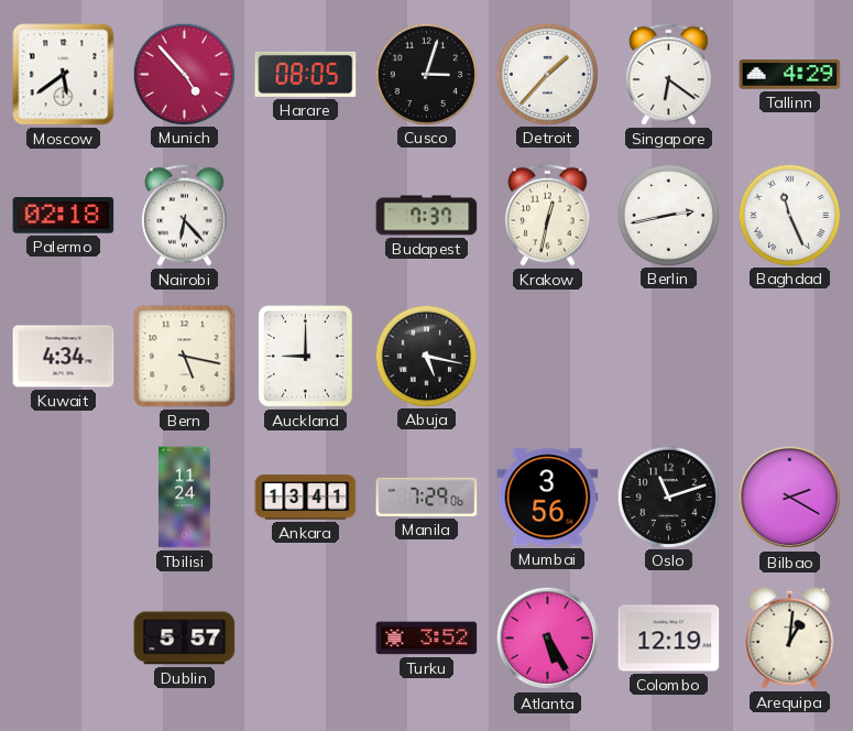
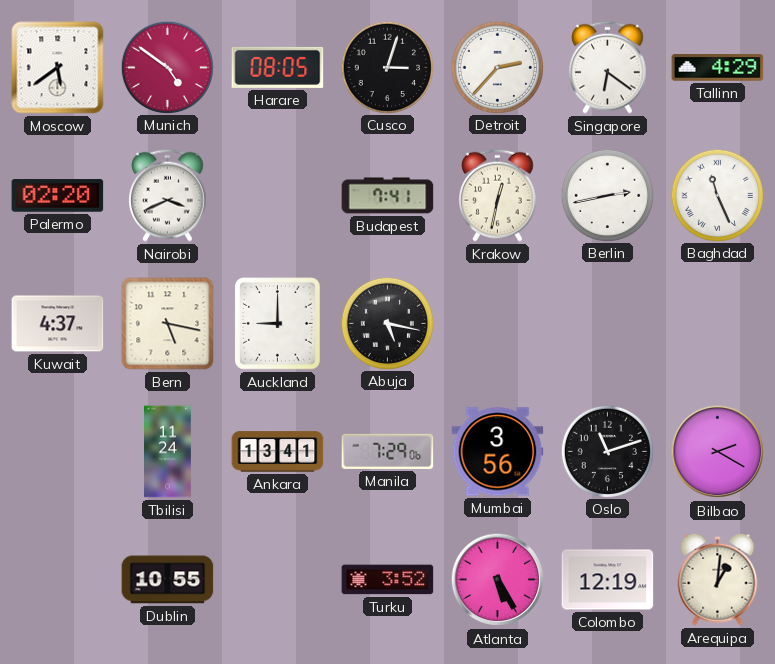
Munich: 4:53 -> 4:51
Detroit: 1:37 -> 2:37
Palermo: 02:18 -> 02:20
Nairobi: 6:23 -> 3:41
Budapest: 7:37 -> 7:41
Kuwait: 4:34 -> 4:37
Dublin: 5:57 -> 10:55
